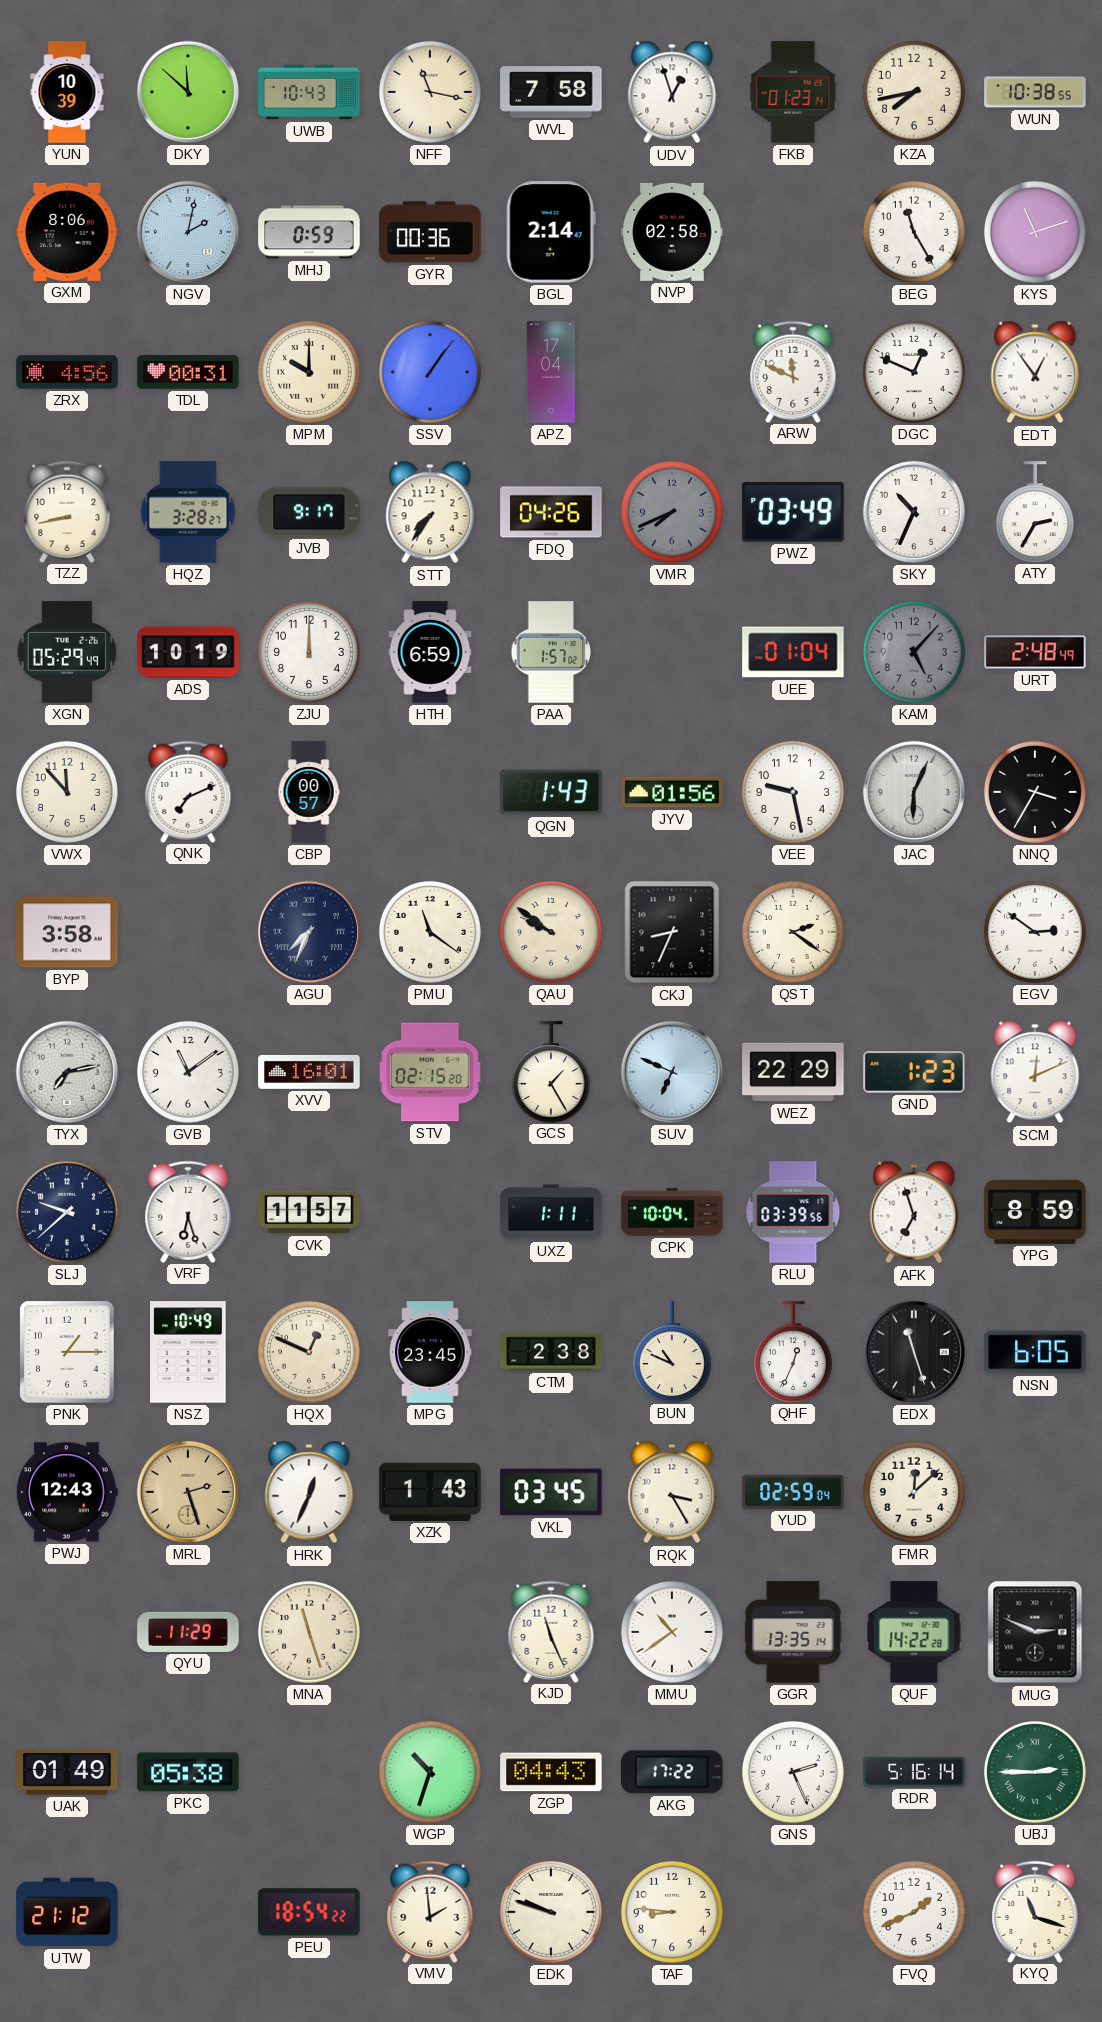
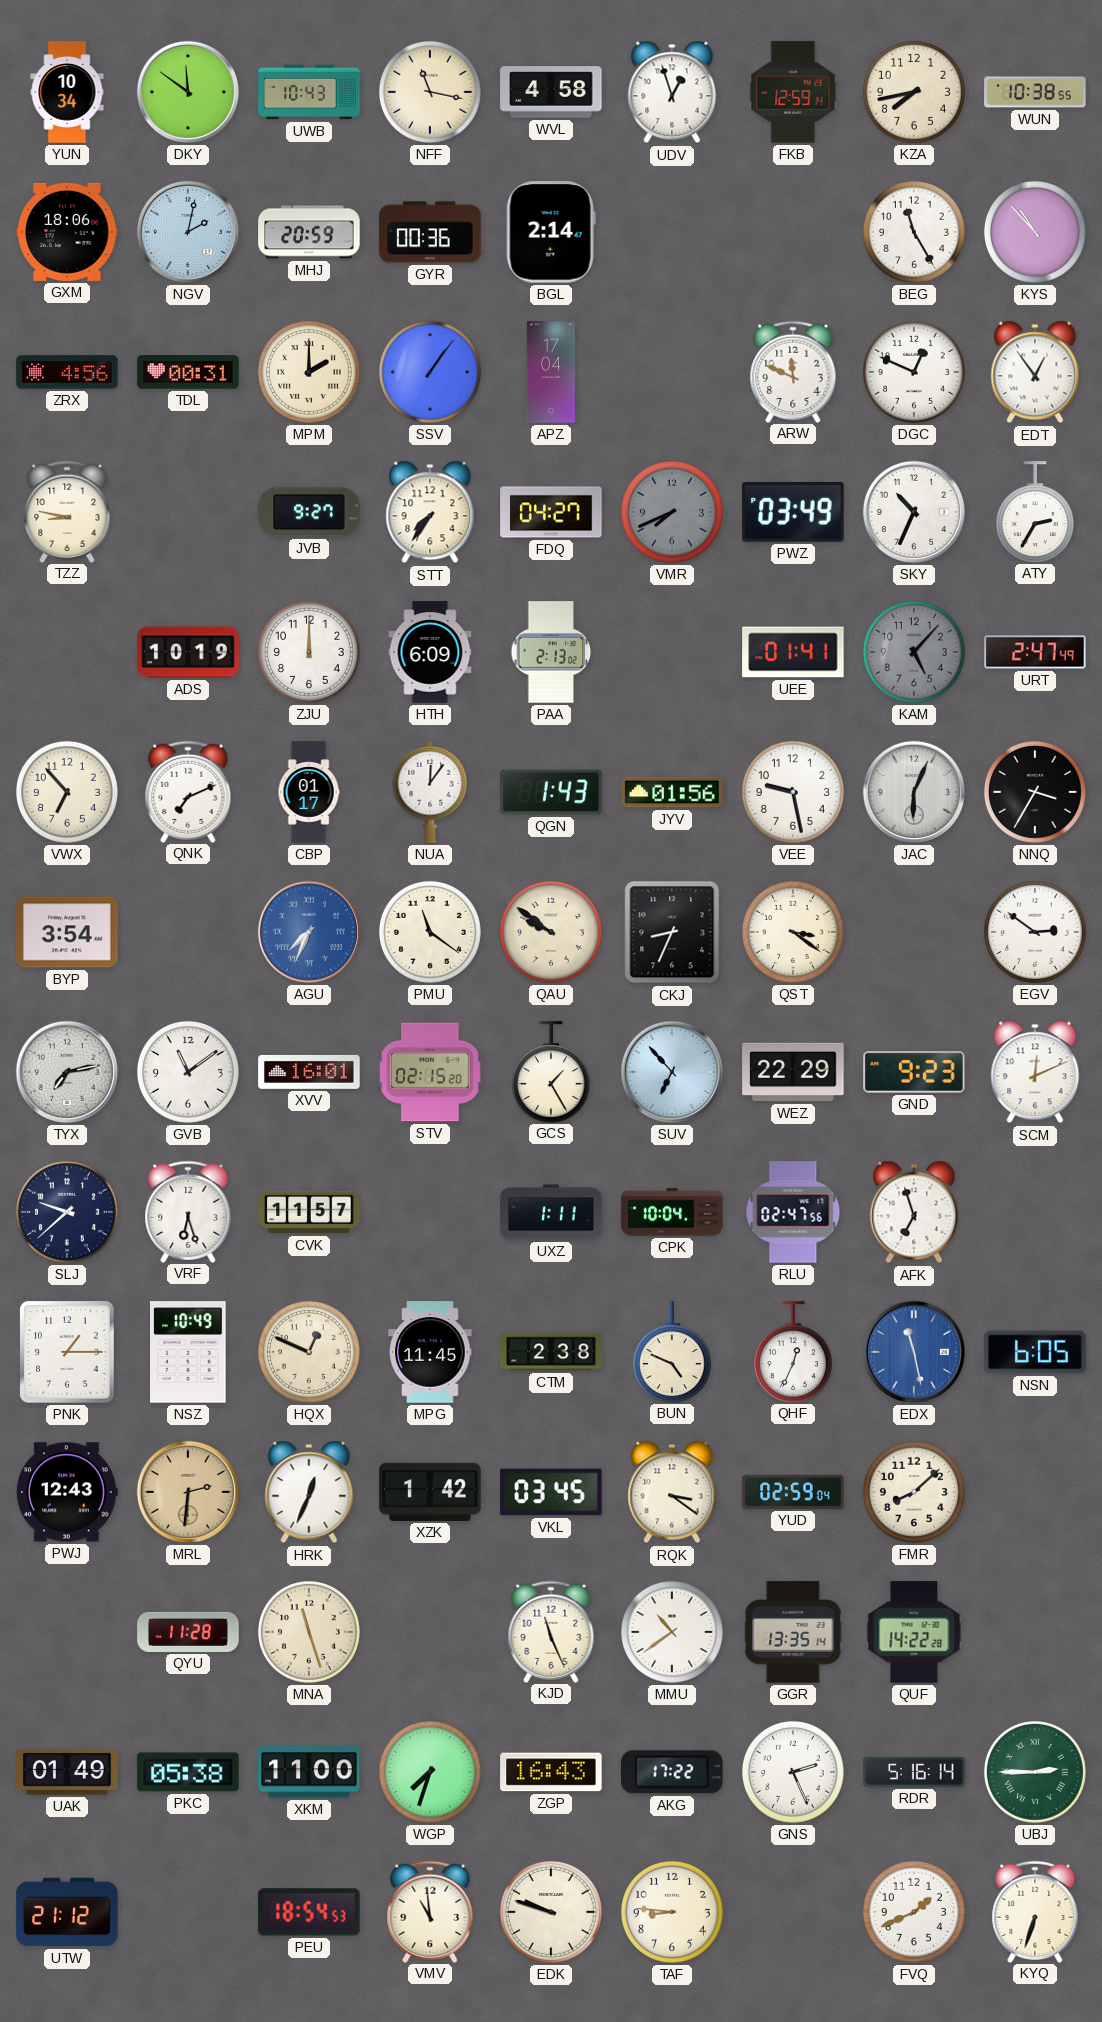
YUN: 10:39 -> 10:34
DKY: 11:52 -> 11:51
WVL: 7:58 -> 4:58
FKB: 01:23 -> 12:59
GXM: 8:06 -> 18:06
MHJ: 0:59 -> 20:59
NVP: 02:58 -> none
KYS: 11:12 -> 10:53
MPM: 10:00 -> 2:00
TZZ: 8:43 -> 8:47
HQZ: 3:28 -> none
JVB: 9:17 -> 9:27
FDQ: 04:26 -> 04:27
XGN: 05:29 -> none
HTH: 6:59 -> 6:09
PAA: 1:57 -> 2:13
UEE: 01:04 -> 01:41
URT: 2:48 -> 2:47
VWX: 11:53 -> 6:53
CBP: 00:57 -> 01:17
NUA: none -> 12:06
BYP: 3:58 -> 3:54
AGU dial: navy -> blue
QST: 2:21 -> 3:21
SUV: 6:49 -> 6:53
GND: 1:23 -> 9:23
RLU: 03:39 -> 02:47
YPG: 8:59 -> none
MPG: 23:45 -> 11:45
BUN: 10:49 -> 4:49
EDX: 11:27 -> 11:28
EDX dial: black -> blue
MRL: 2:27 -> 2:31
XZK: 1:43 -> 1:42
RQK: 3:25 -> 3:21
FMR: 12:08 -> 8:08
QYU: 11:29 -> 11:28
MUG: 2:49 -> none
XKM: none -> 11:00
WGP: 10:33 -> 7:33
ZGP: 04:43 -> 16:43
PEU: 18:54:22 -> 18:54:53
VMV: 1:59 -> 10:59
KYQ: 11:18 -> 6:33
